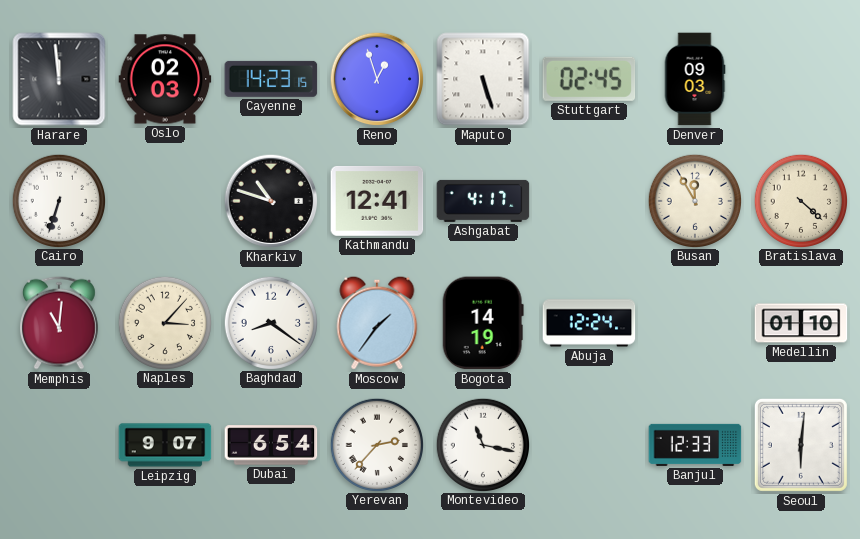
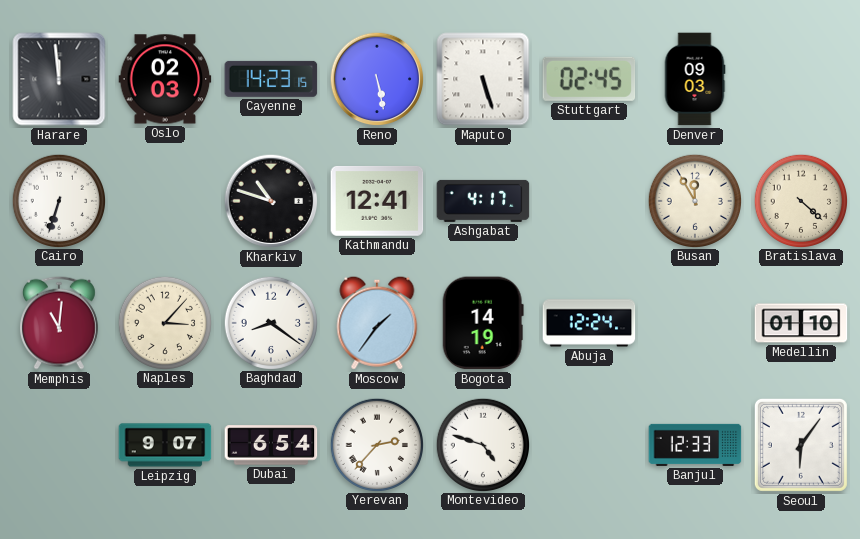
Reno: 12:57 -> 5:28
Montevideo: 11:17 -> 4:48
Seoul: 6:01 -> 6:06
